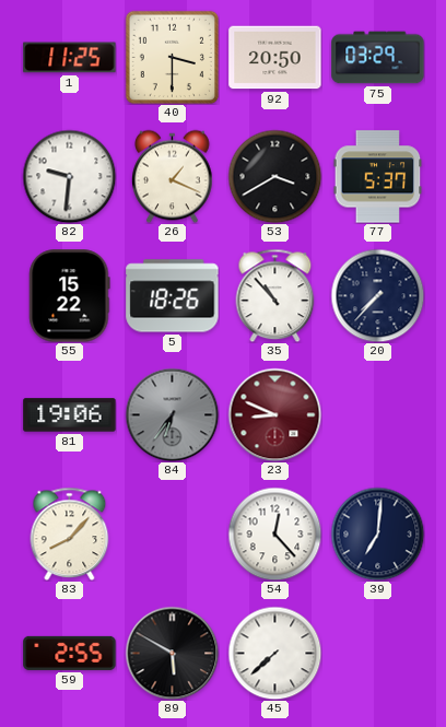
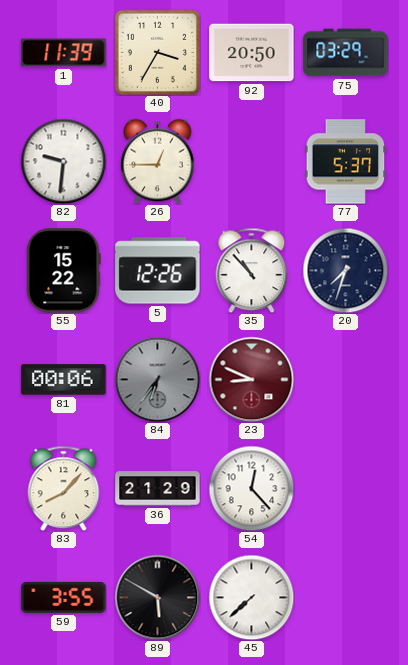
1: 11:25 -> 11:39
40: 3:30 -> 3:35
26: 1:19 -> 12:45
53: 3:40 -> none
5: 18:26 -> 12:26
20: 7:37 -> 7:33
81: 19:06 -> 00:06
36: none -> 21:29
39: 7:01 -> none
59: 2:55 -> 3:55
